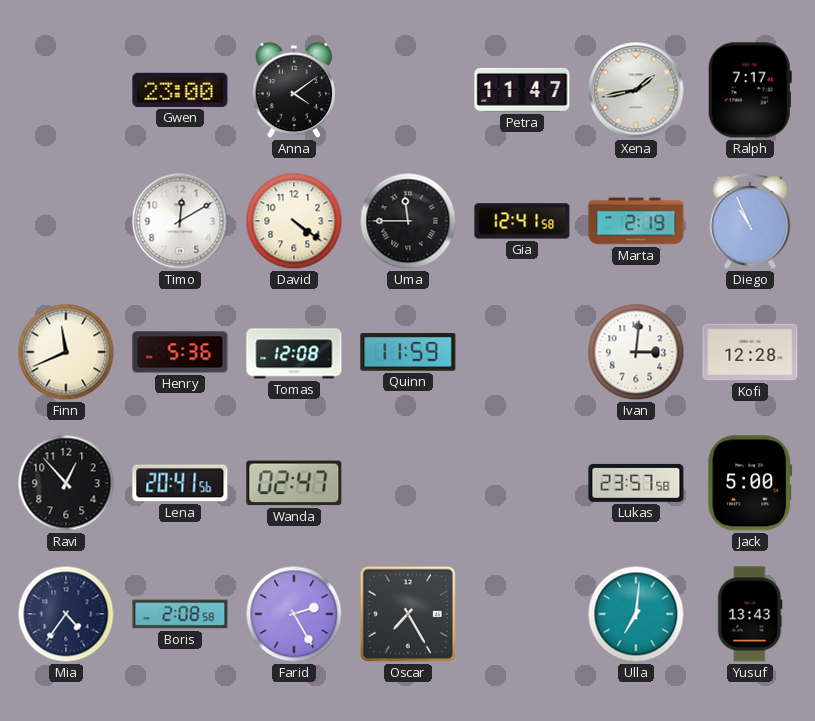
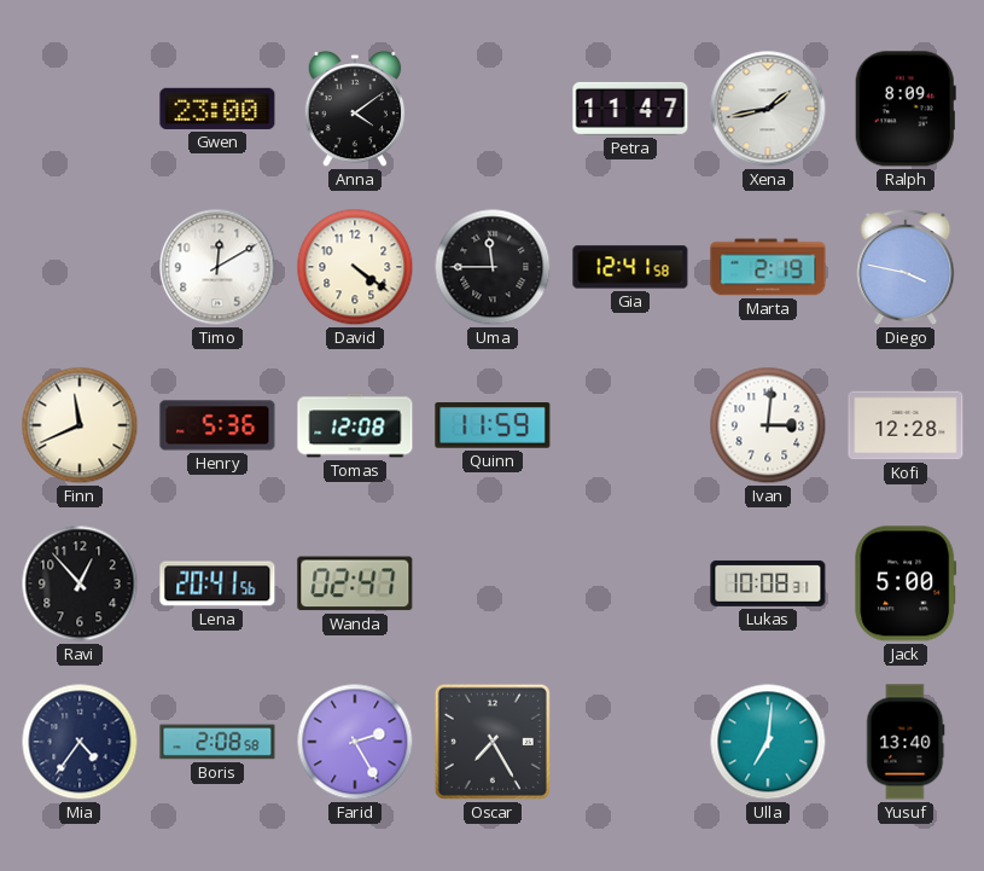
Ralph: 7:17 -> 8:09
Diego: 10:56 -> 3:47
Lukas: 23:57 -> 10:08
Yusuf: 13:43 -> 13:40
